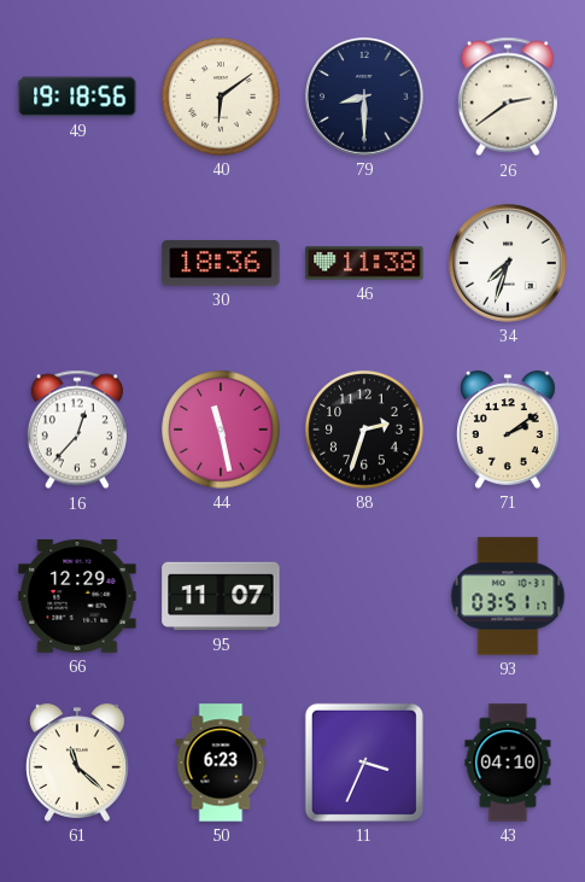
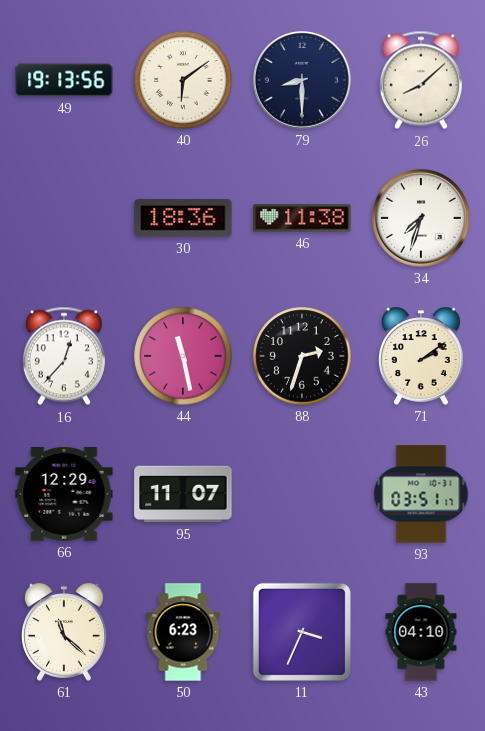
49: 19:18 -> 19:13
26: 2:39 -> 8:08
